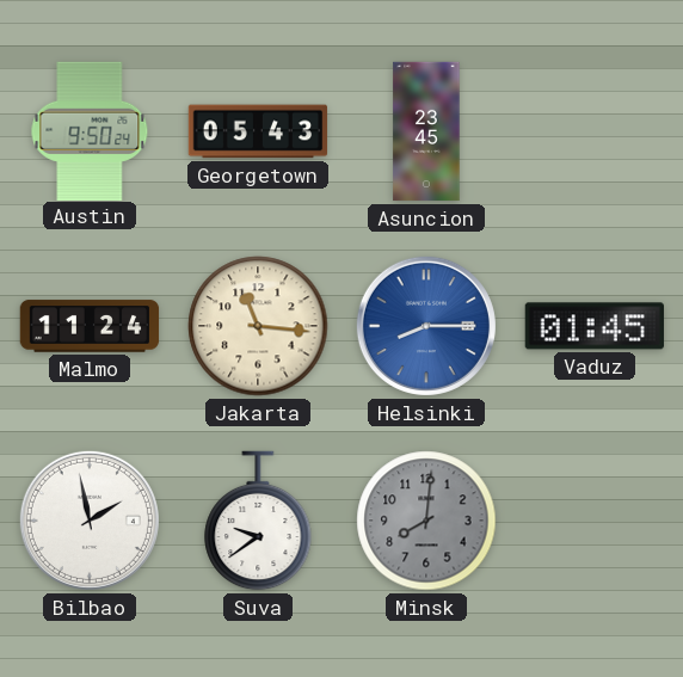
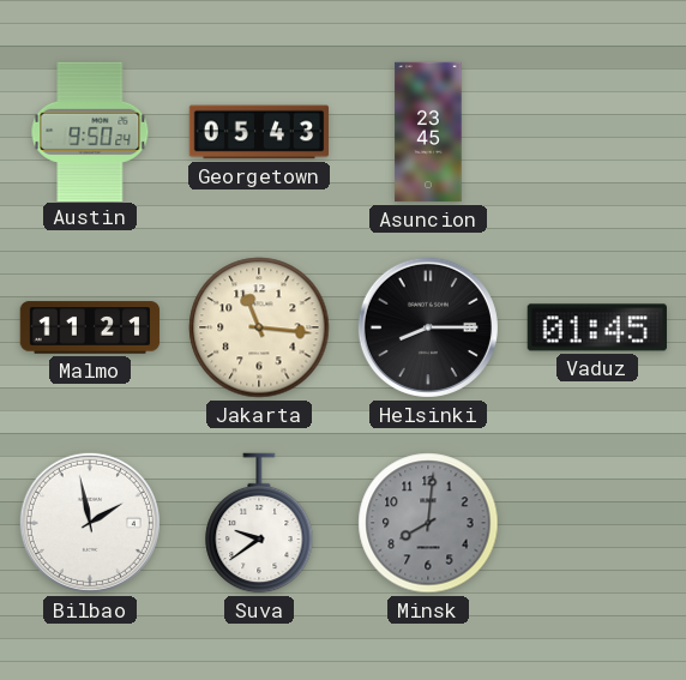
Malmo: 11:24 -> 11:21
Helsinki dial: blue -> black
